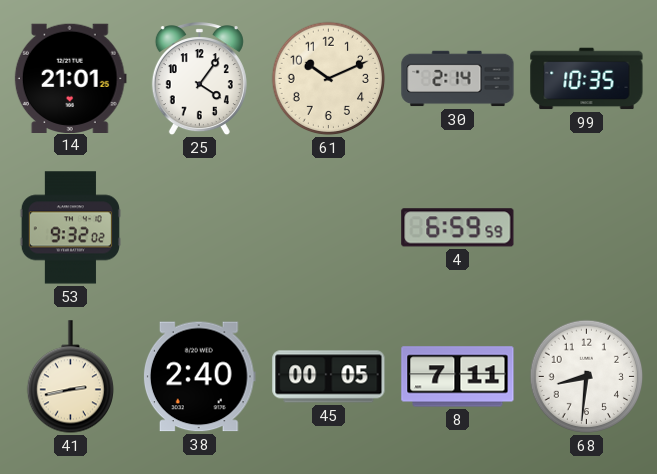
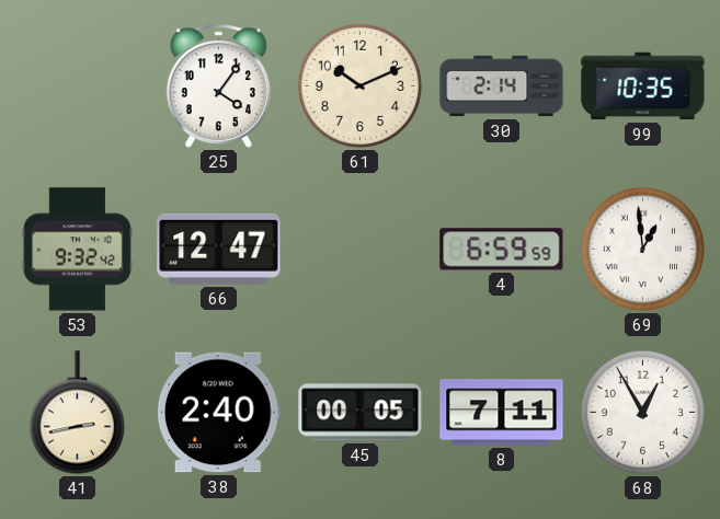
14: 21:01 -> none
53: 9:32:02 -> 9:32:42
66: none -> 12:47
69: none -> 12:59
68: 8:31 -> 12:55
